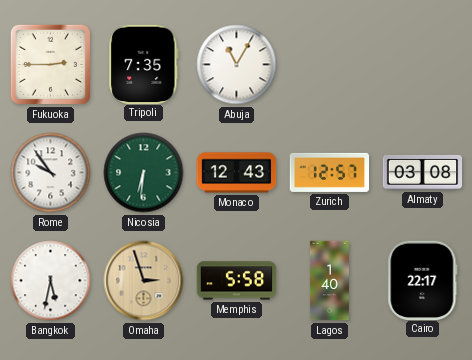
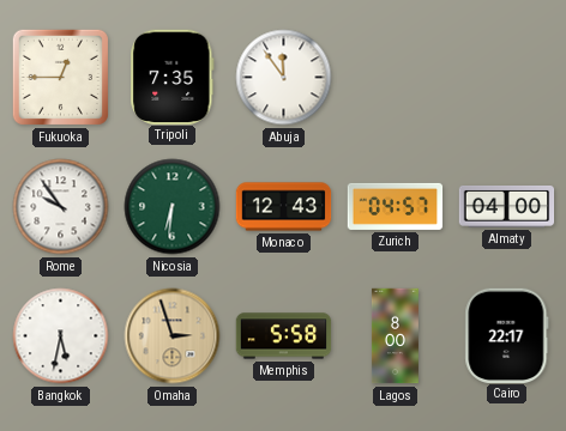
Fukuoka: 2:45 -> 12:45
Abuja: 11:05 -> 11:54
Zurich: 12:57 -> 04:57
Almaty: 03:08 -> 04:00
Lagos: 1:40 -> 8:00
